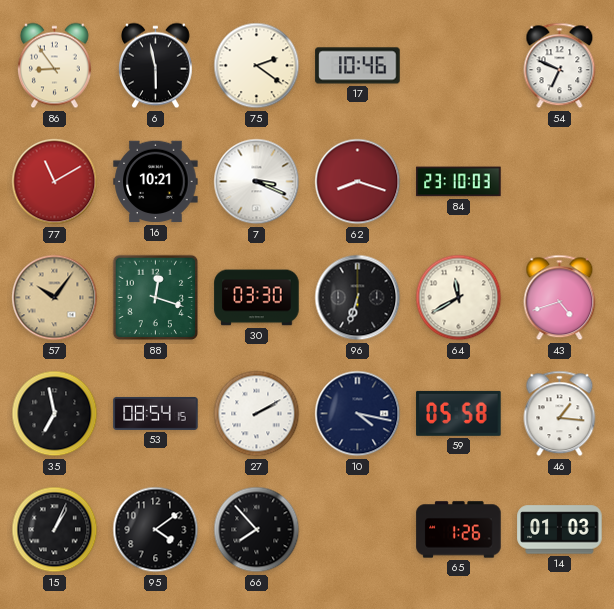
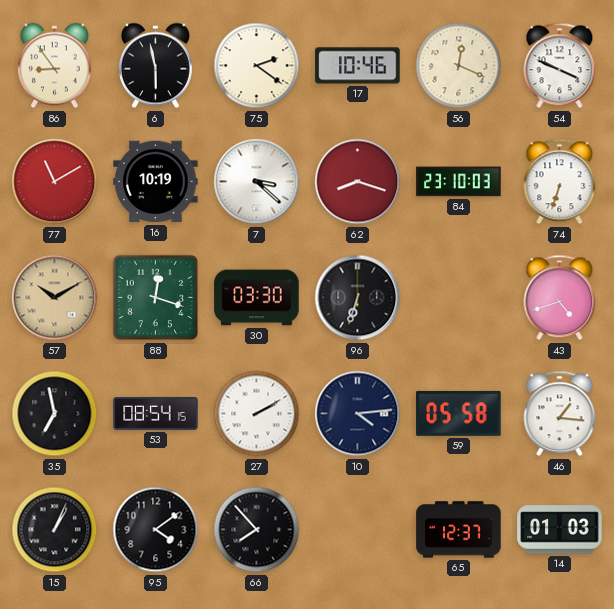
56: none -> 12:19
54: 6:49 -> 3:49
16: 10:21 -> 10:19
7: 3:19 -> 3:22
74: none -> 6:33
57: 10:06 -> 10:10
64: 11:40 -> none
10: 4:17 -> 4:14
65: 1:26 -> 12:37
